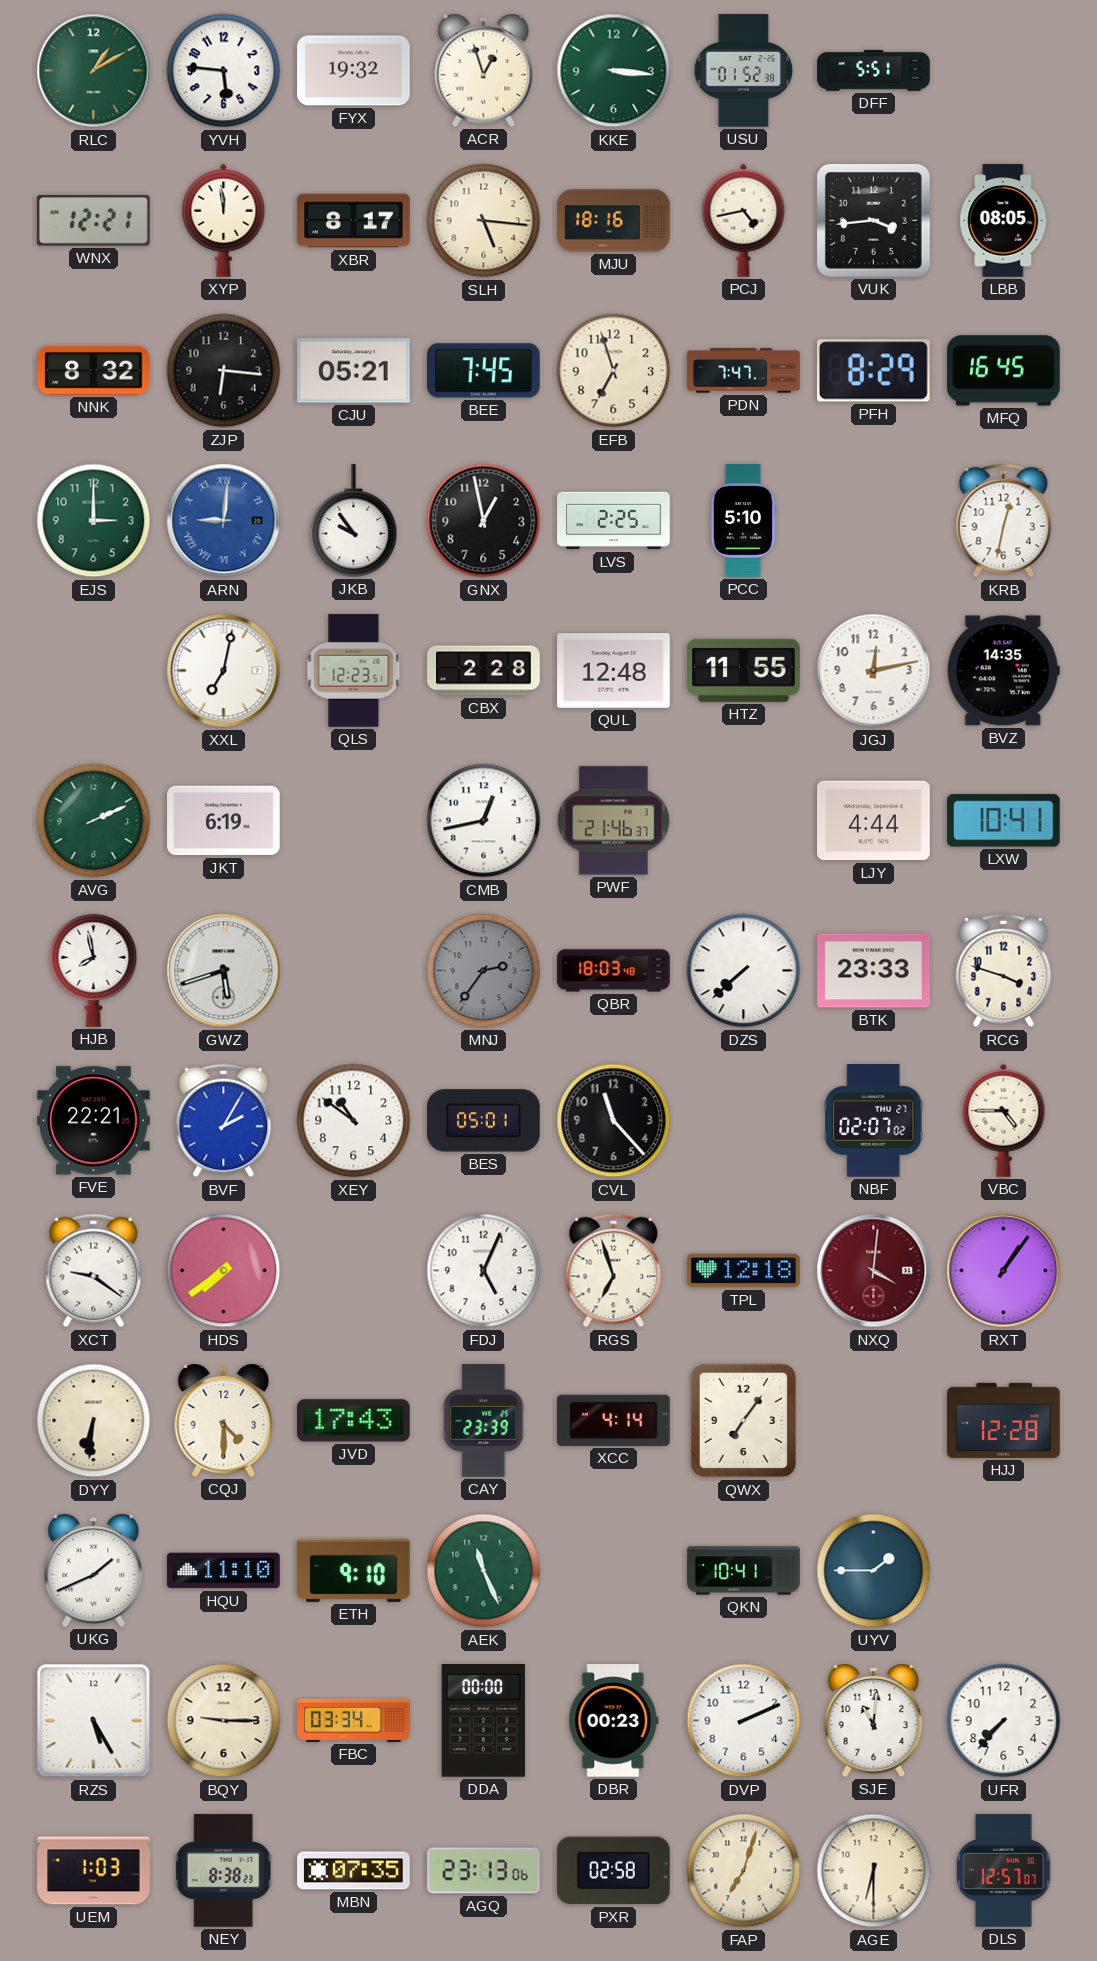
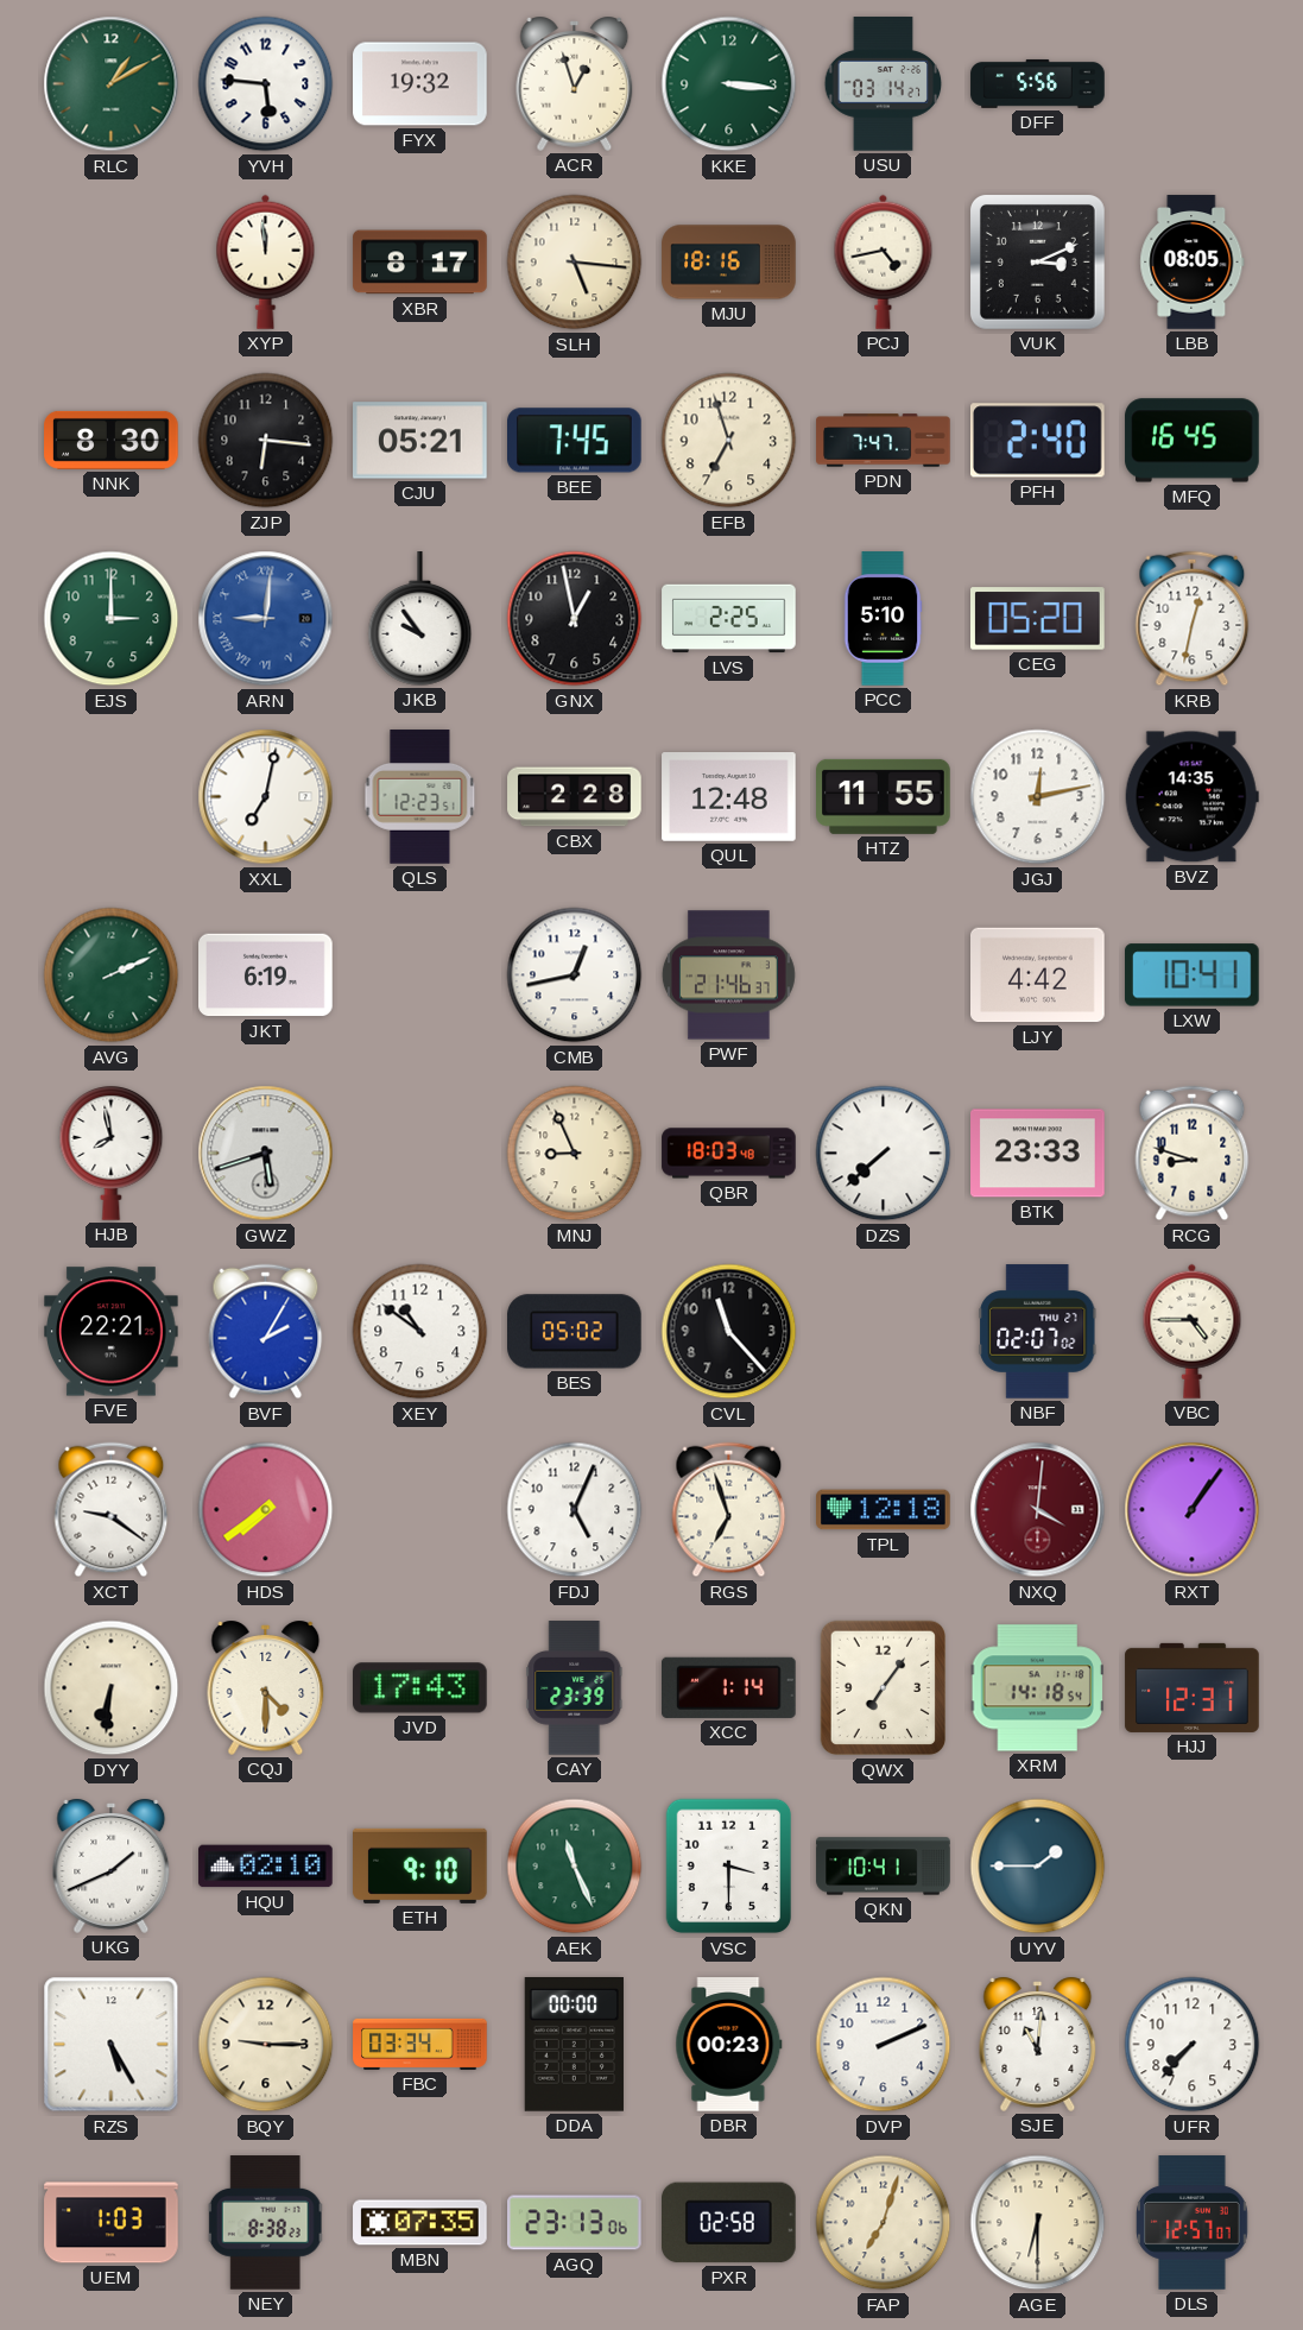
USU: 01:52 -> 03:14
DFF: 5:51 -> 5:56
WNX: 12:21 -> none
VUK: 3:44 -> 3:11
NNK: 8:32 -> 8:30
PFH: 8:29 -> 2:40
CEG: none -> 05:20
LJY: 4:44 -> 4:42
MNJ: 2:36 -> 8:56
MNJ dial: grey -> cream
RCG: 3:48 -> 8:48
BES: 05:01 -> 05:02
XCC: 4:14 -> 1:14
XRM: none -> 14:18
HJJ: 12:28 -> 12:31
HQU: 11:10 -> 02:10
VSC: none -> 3:30
